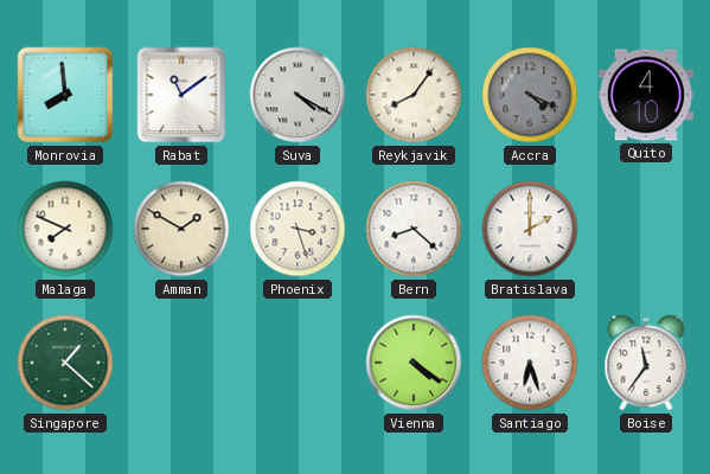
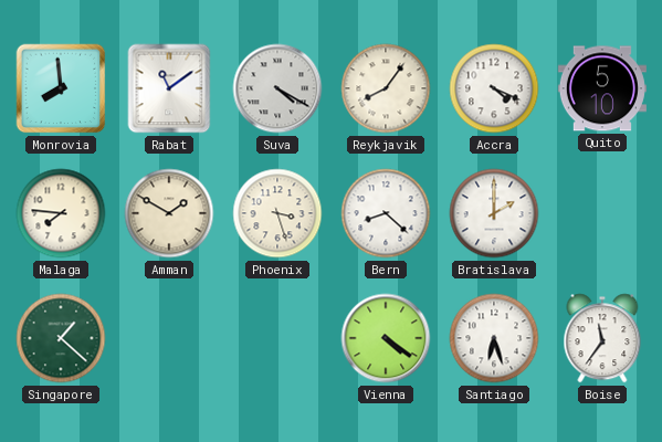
Accra dial: grey -> white
Quito: 4:10 -> 5:10
Malaga: 7:49 -> 7:46
